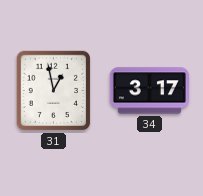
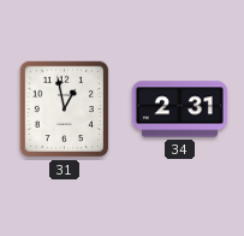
34: 3:17 -> 2:31
